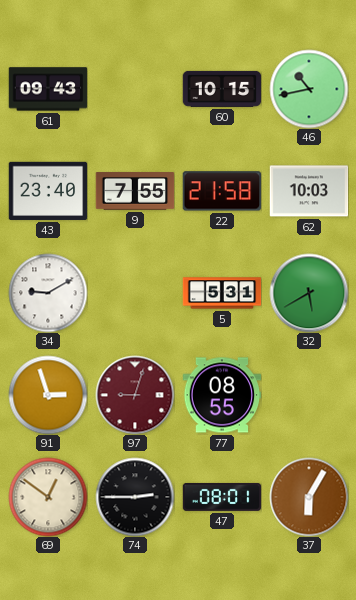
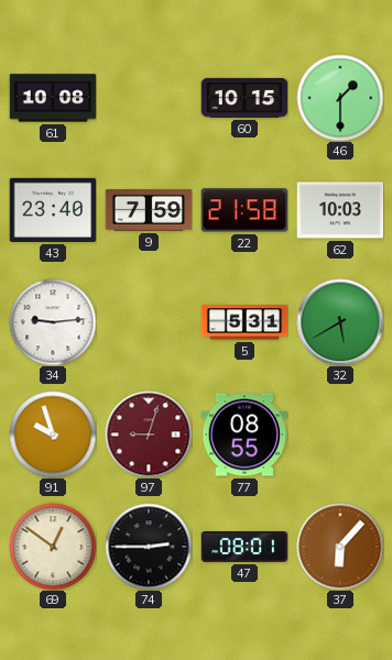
61: 09:43 -> 10:08
46: 10:43 -> 1:30
9: 7:55 -> 7:59
34: 9:10 -> 9:14
91: 2:57 -> 9:57
37: 6:05 -> 6:07
